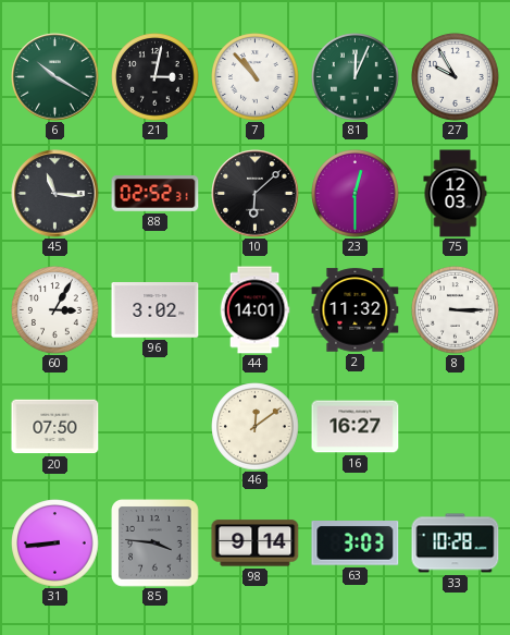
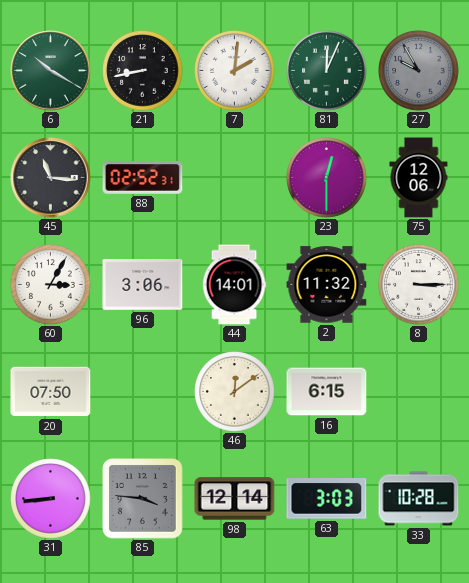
21: 3:02 -> 8:43
7: 10:53 -> 2:01
27 dial: white -> grey
10: 6:08 -> none
75: 12:03 -> 12:06
96: 3:02 -> 3:06
16: 16:27 -> 6:15
98: 9:14 -> 12:14
